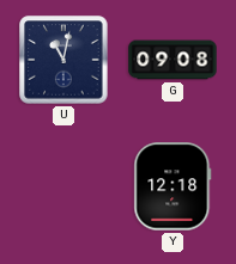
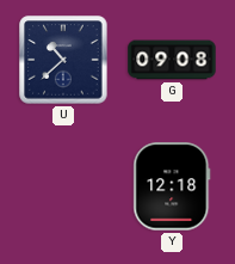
U: 11:02 -> 10:38
